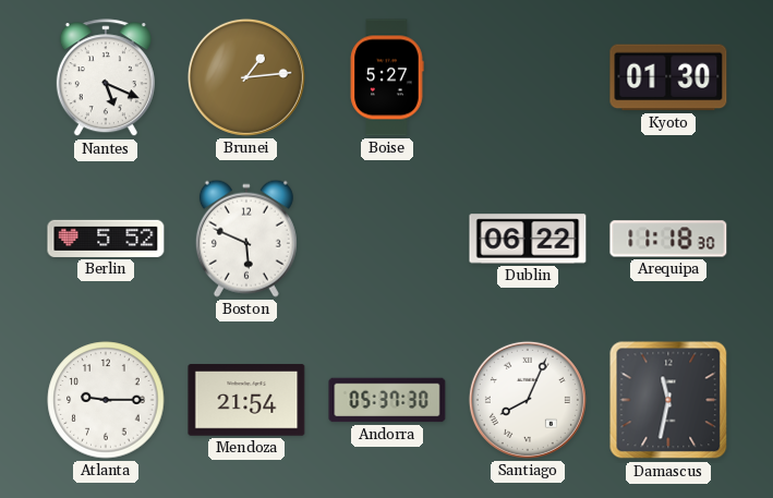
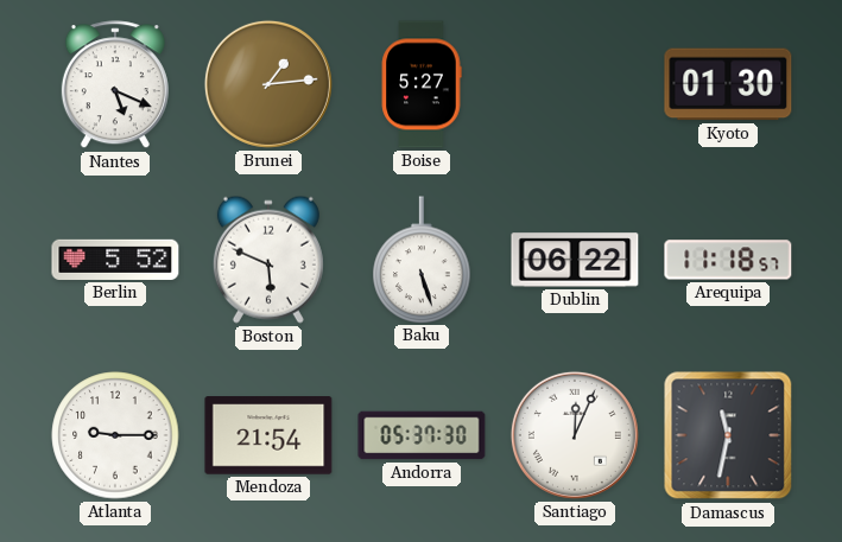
Baku: none -> 5:27
Arequipa: 11:18:30 -> 11:18:57
Santiago: 8:04 -> 12:04
